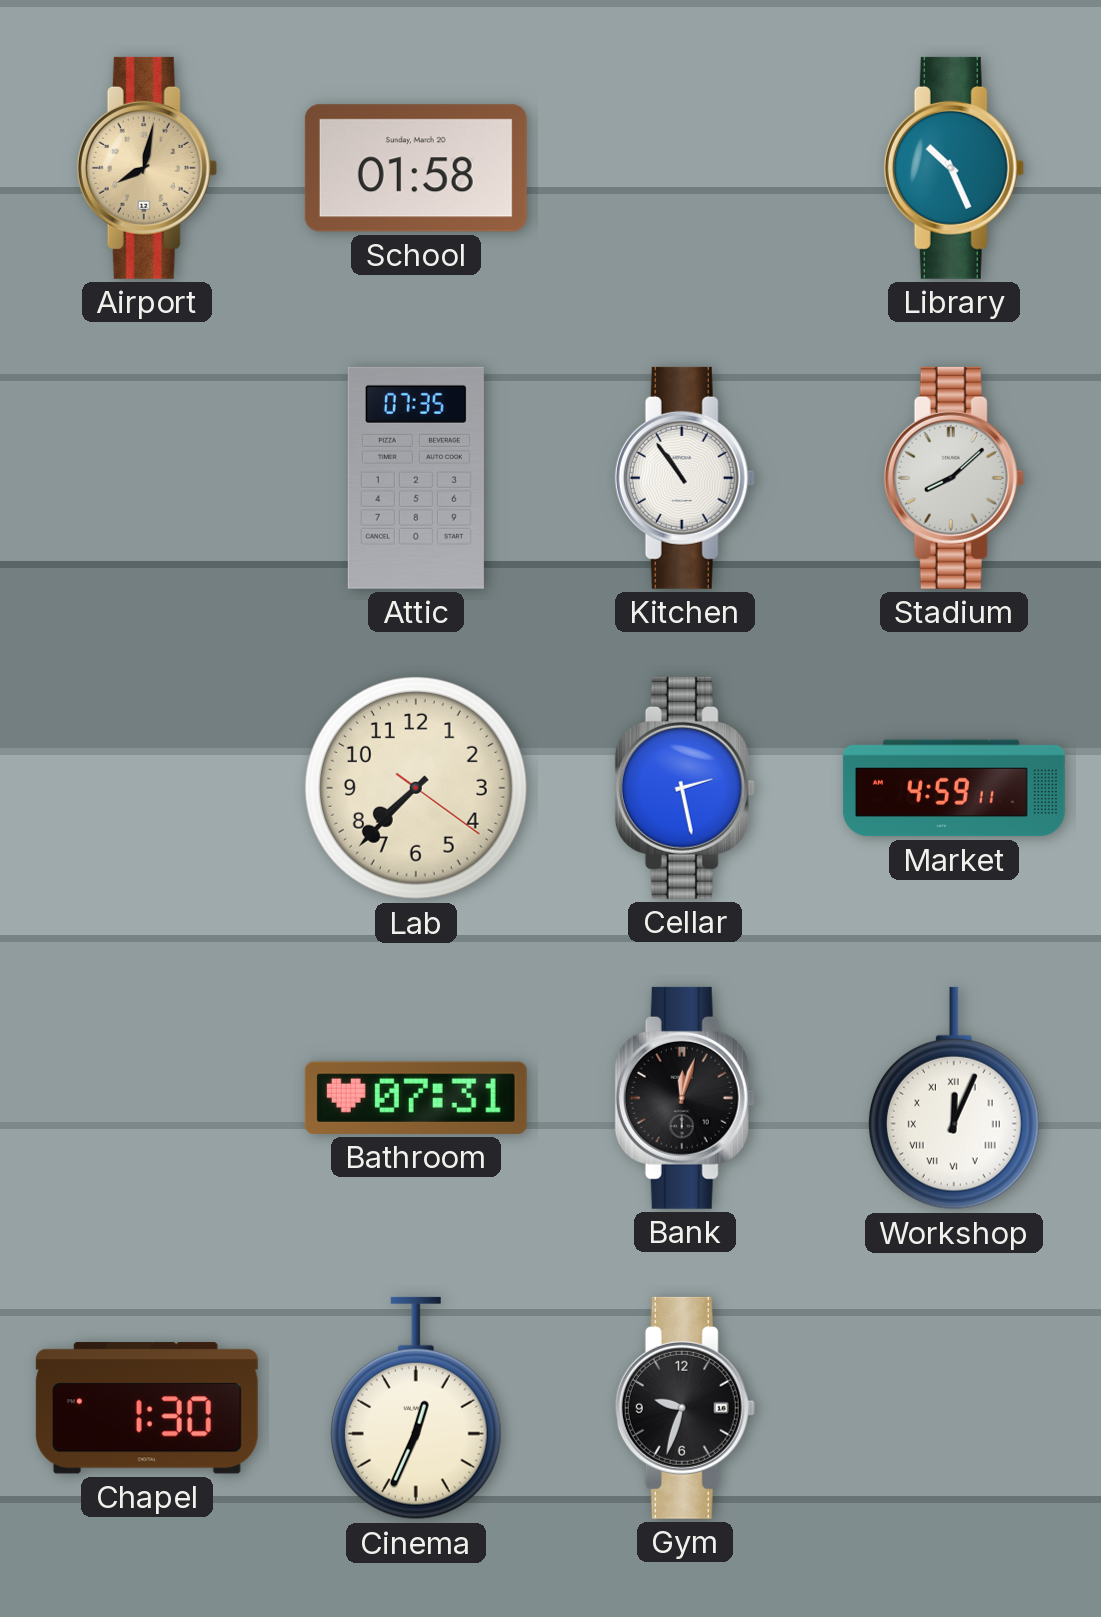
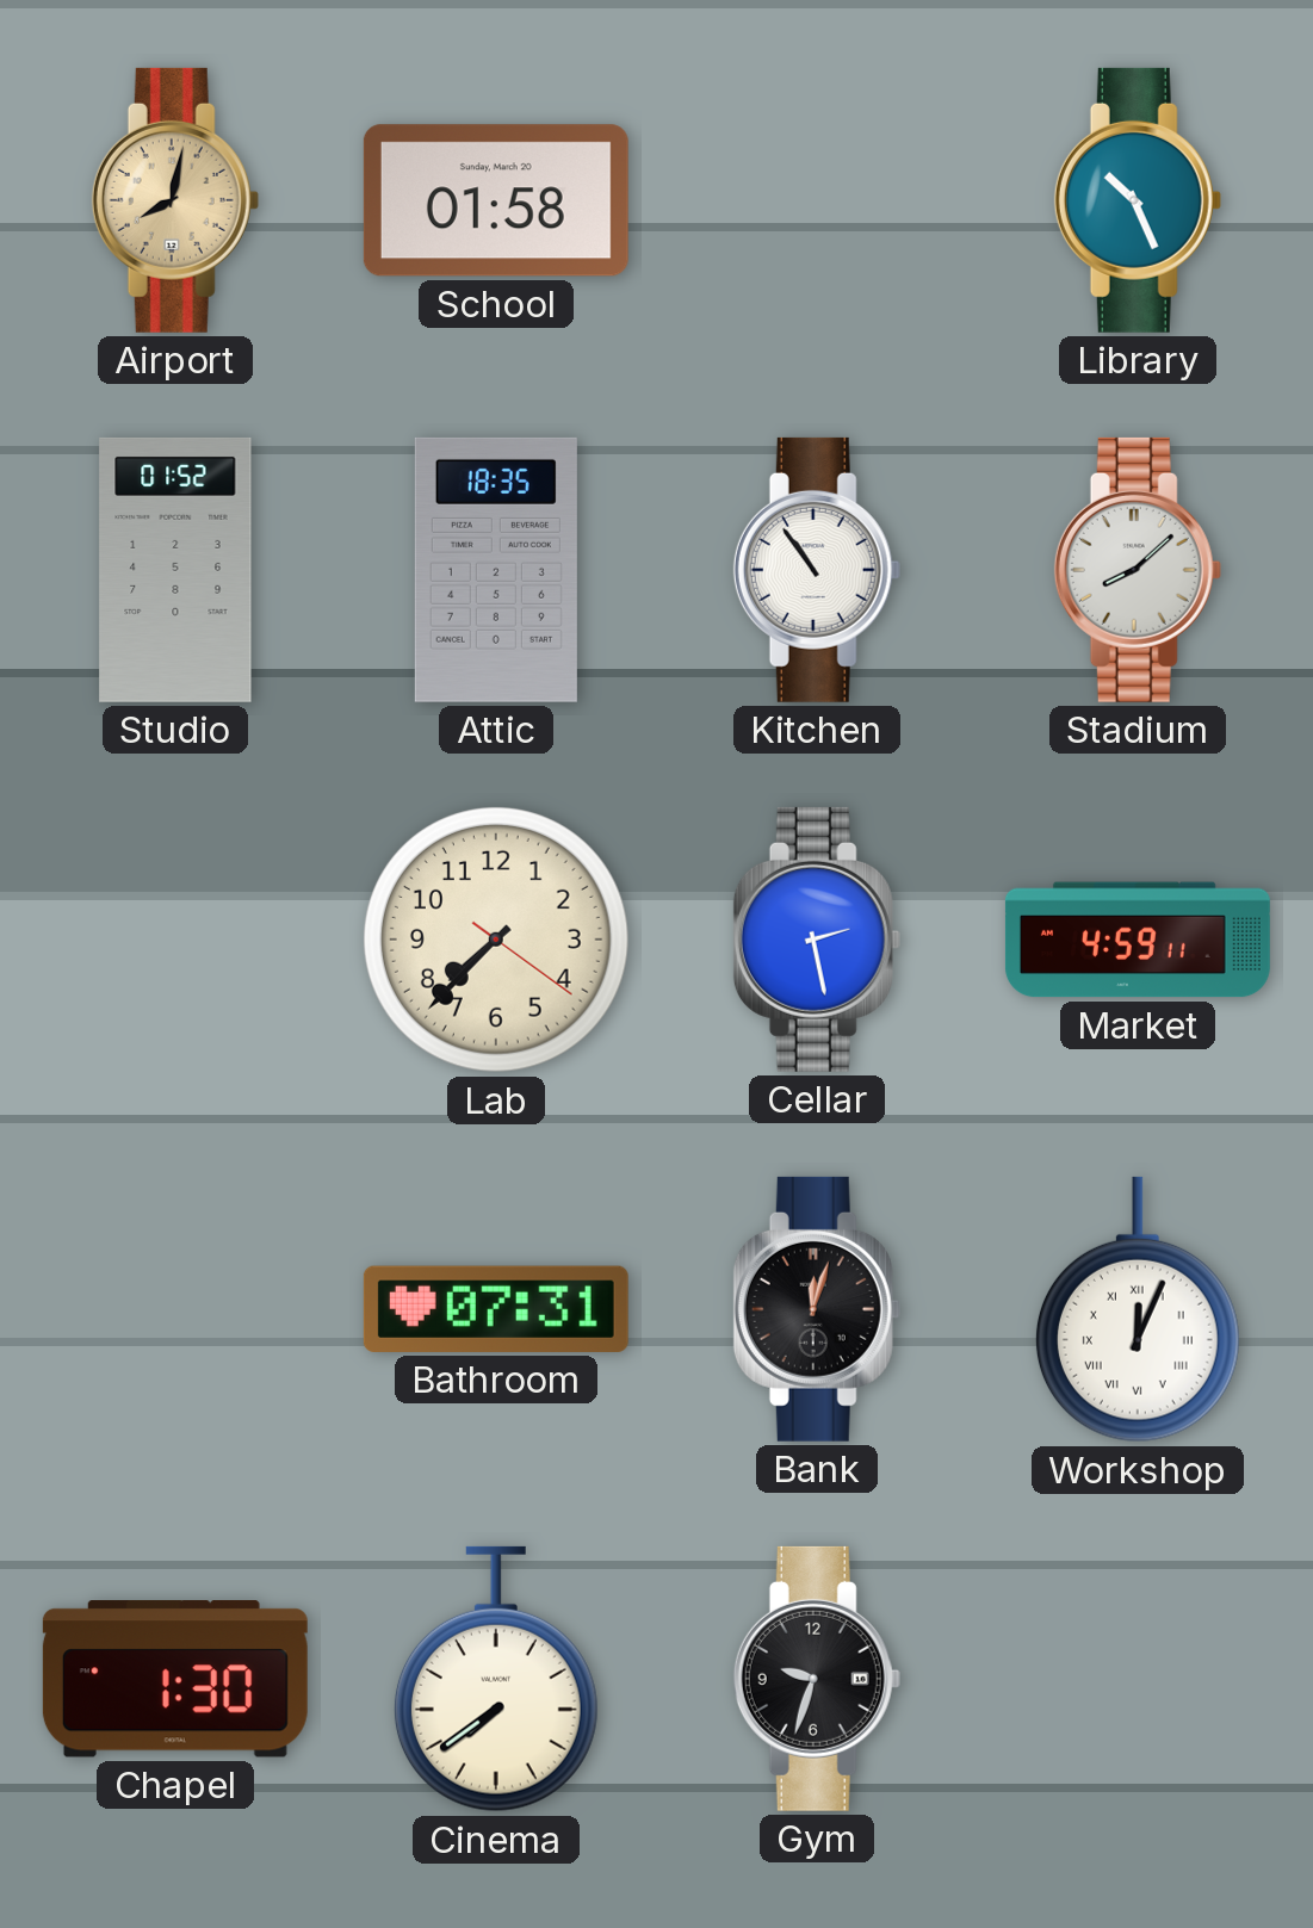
Studio: none -> 01:52
Attic: 07:35 -> 18:35
Cinema: 12:34 -> 7:39
